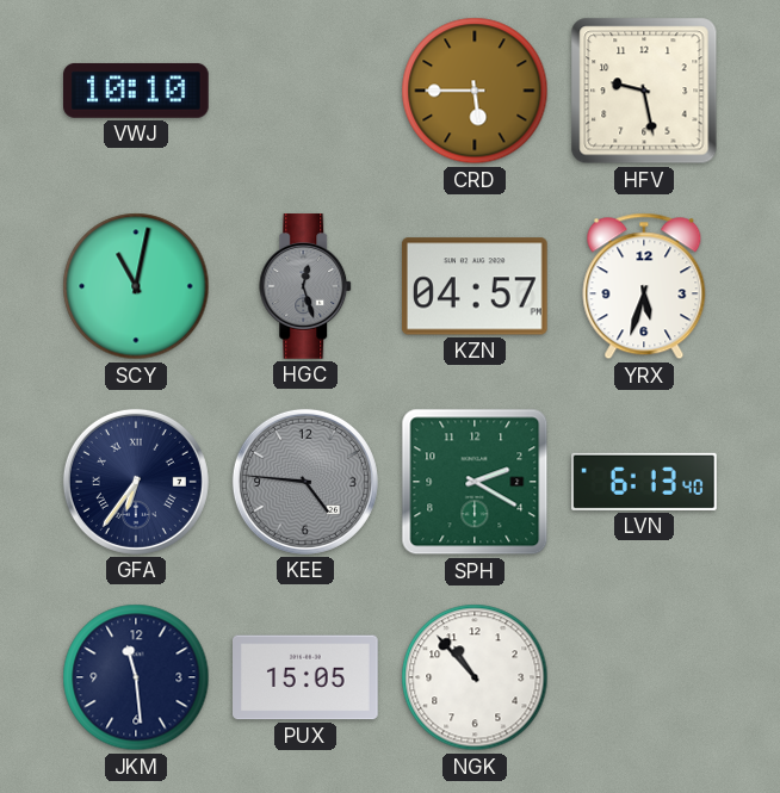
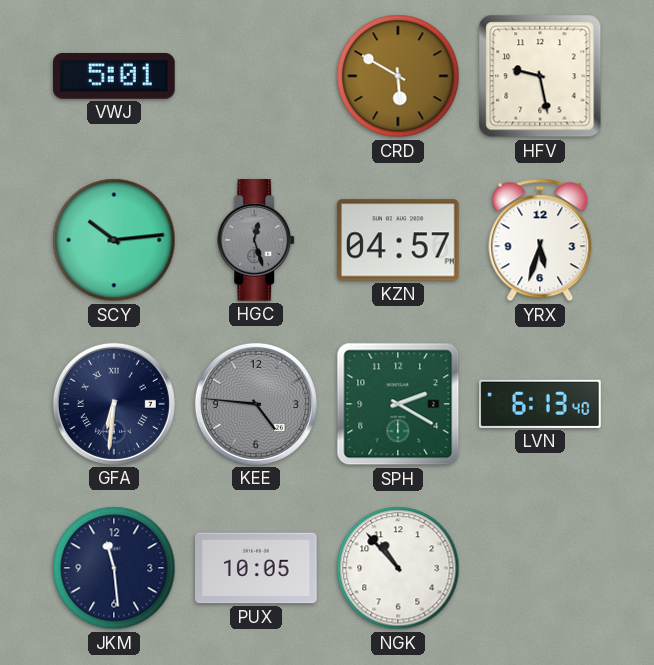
VWJ: 10:10 -> 5:01
CRD: 5:45 -> 5:50
SCY: 11:02 -> 10:14
GFA: 6:36 -> 6:31
PUX: 15:05 -> 10:05
